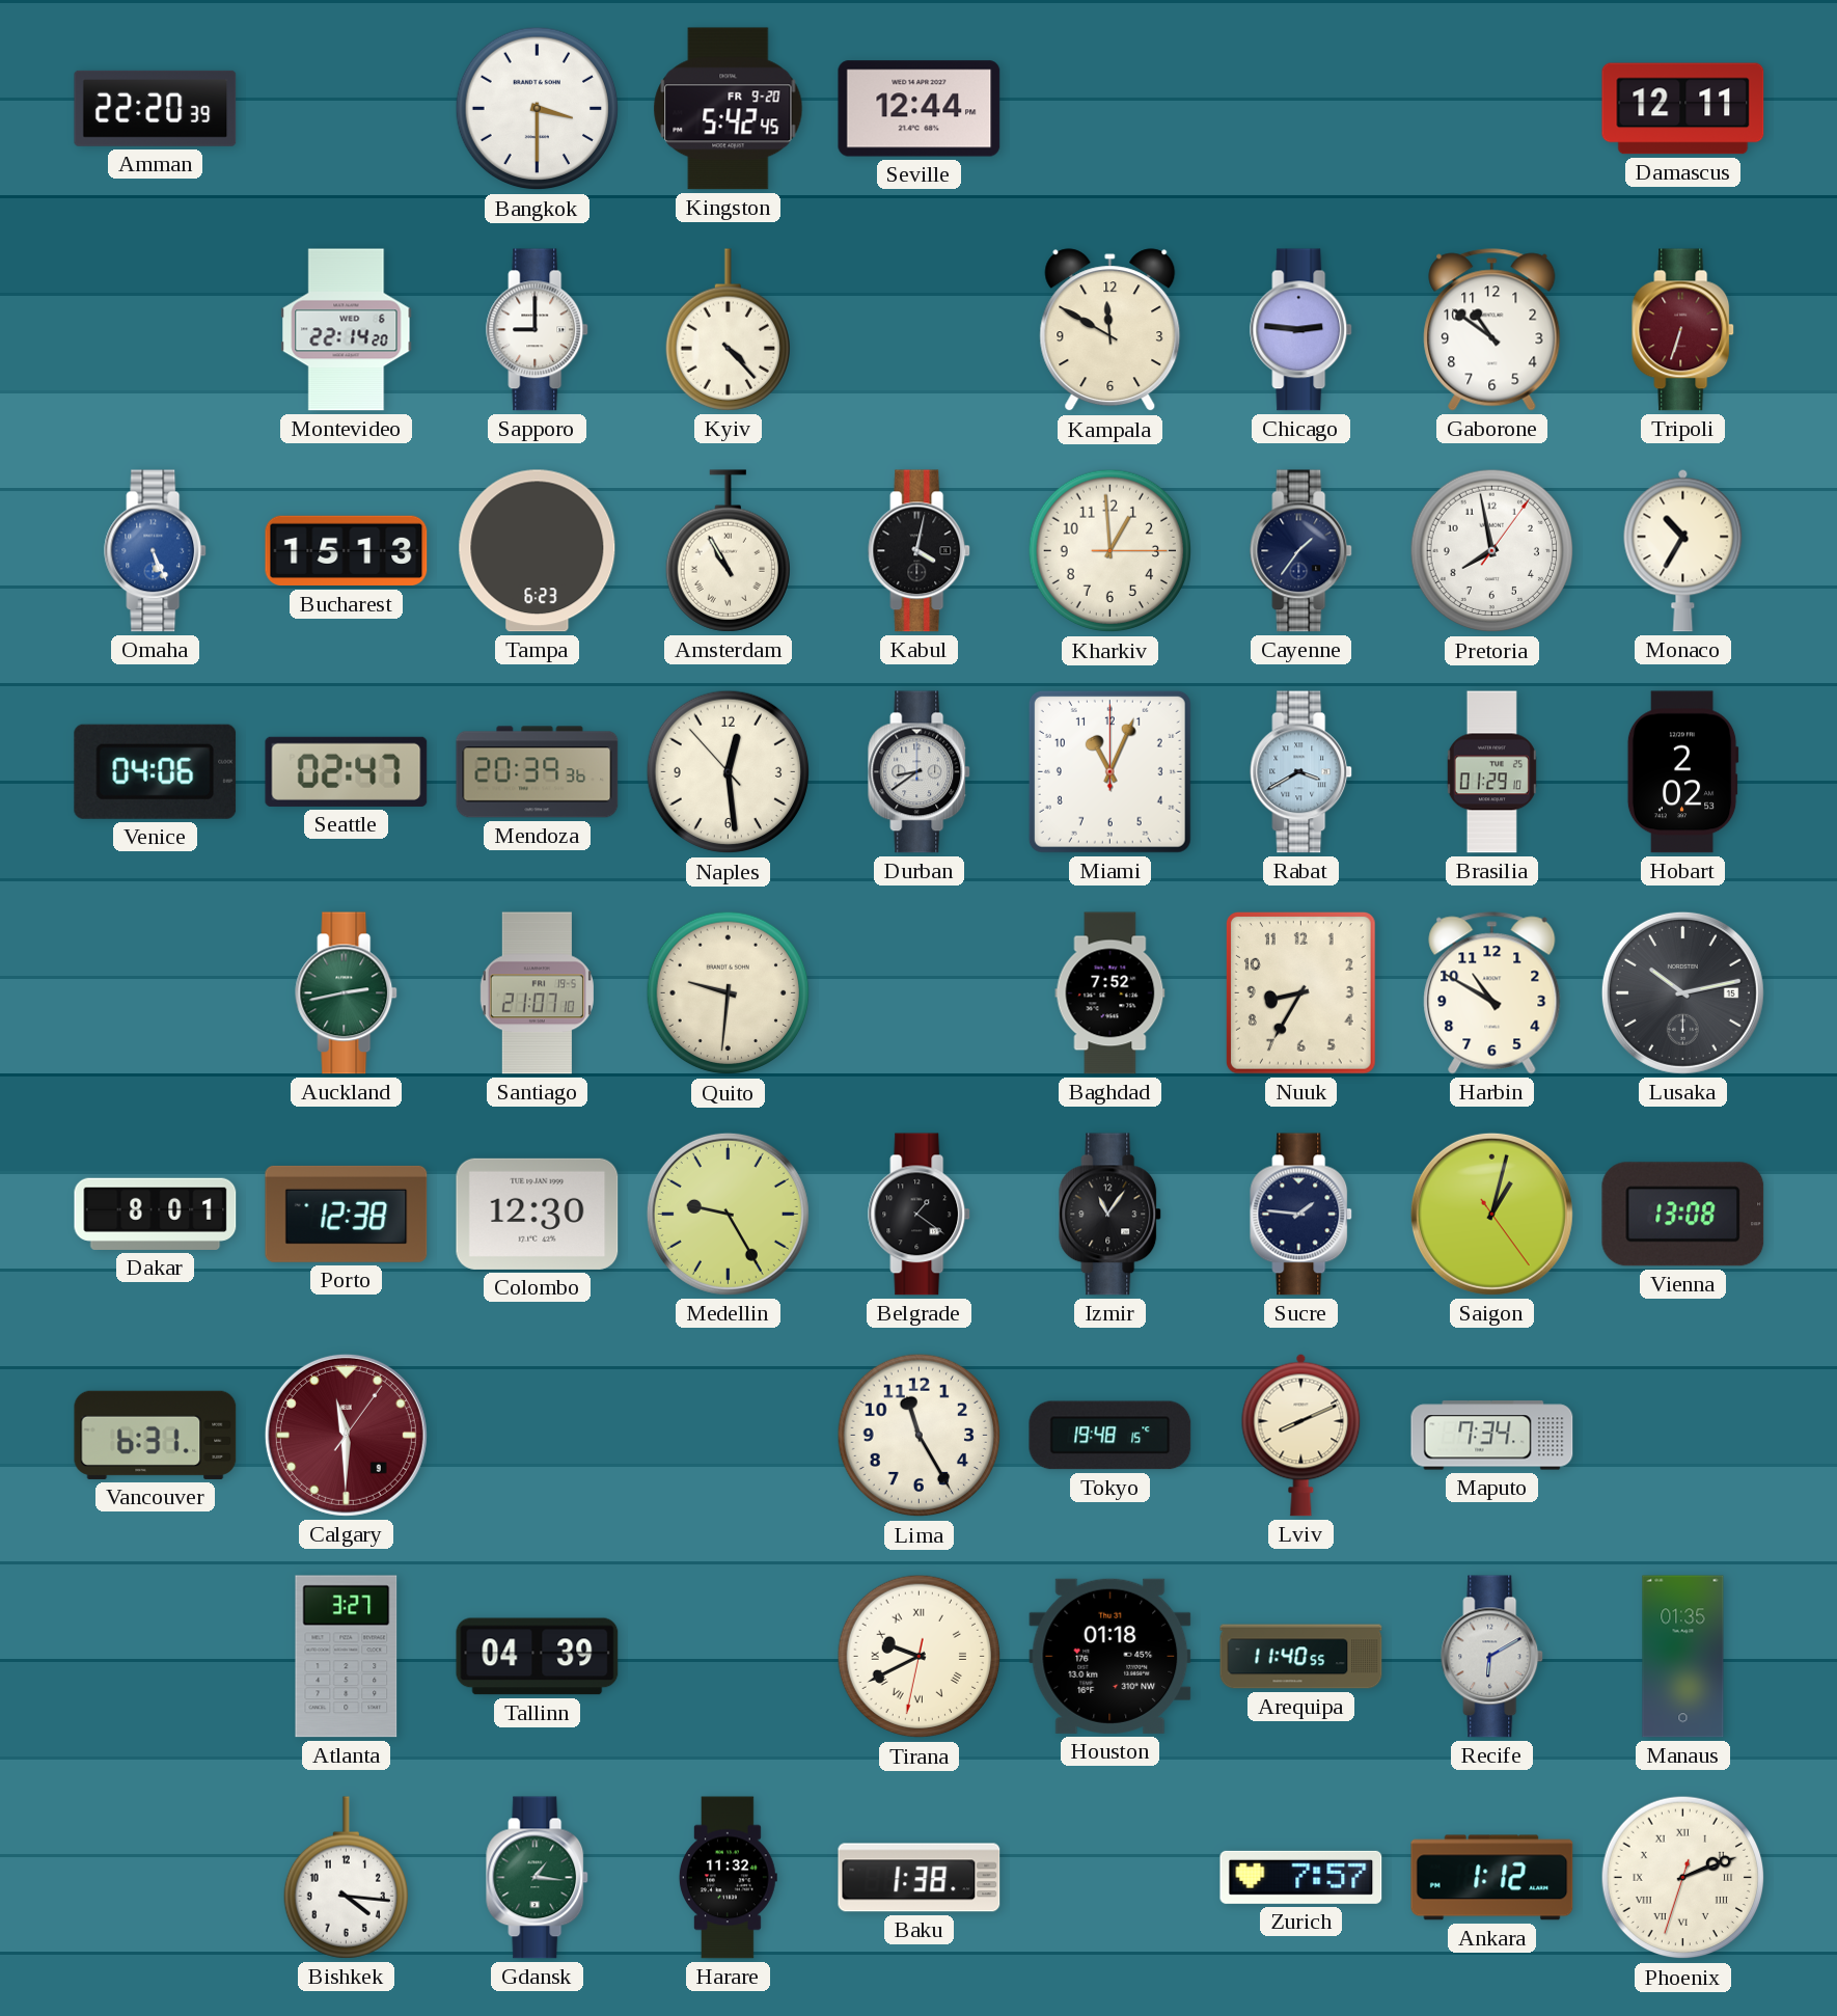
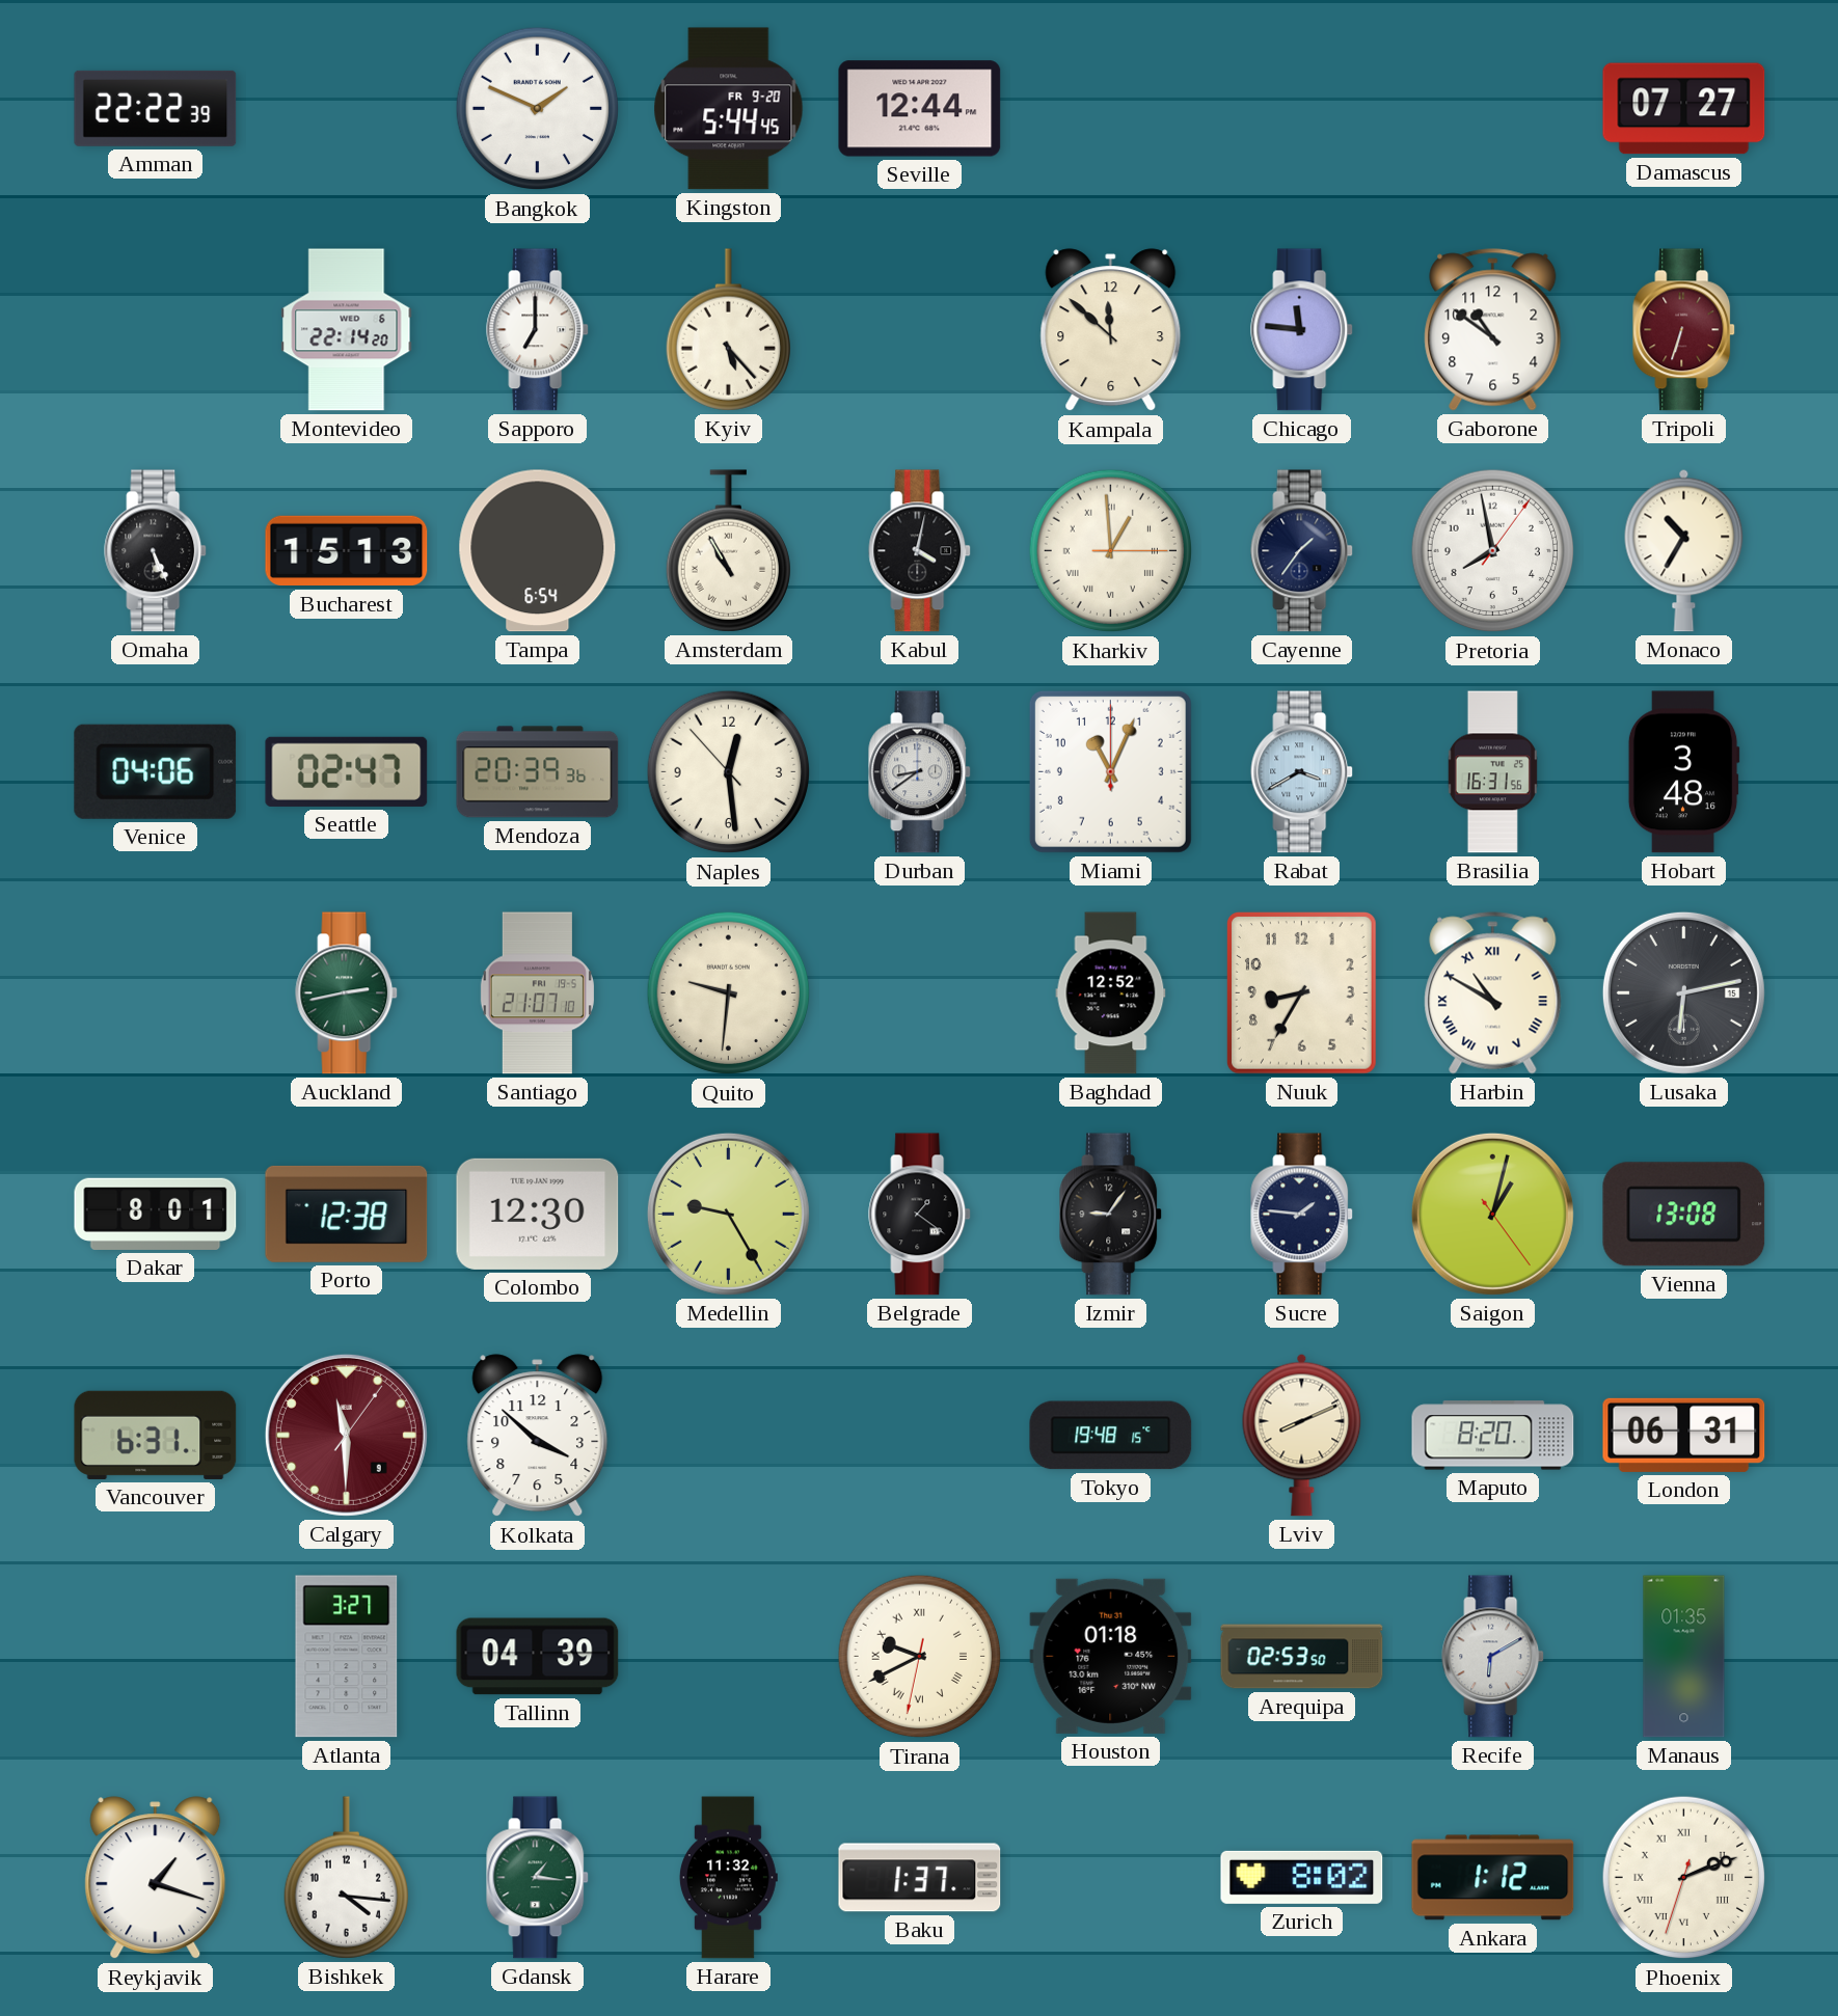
Amman: 22:20 -> 22:22
Bangkok: 3:30 -> 1:49
Kingston: 5:42 -> 5:44
Damascus: 12:11 -> 07:27
Sapporo: 9:00 -> 7:00
Kyiv: 4:23 -> 5:23
Kampala: 11:50 -> 11:52
Chicago: 2:46 -> 11:46
Omaha dial: blue -> black
Tampa: 6:23 -> 6:54
Kharkiv numerals: Arabic -> Roman
Brasilia: 01:29 -> 16:31
Hobart: 2:02 -> 3:48
Baghdad: 7:52 -> 12:52
Harbin numerals: Arabic -> Roman
Lusaka: 10:13 -> 6:13
Izmir: 11:06 -> 9:06
Kolkata: none -> 3:52
Lima: 11:25 -> none
Maputo: 7:34 -> 8:20
London: none -> 06:31
Arequipa: 11:40 -> 02:53
Reykjavik: none -> 1:18
Baku: 1:38 -> 1:37
Zurich: 7:57 -> 8:02
